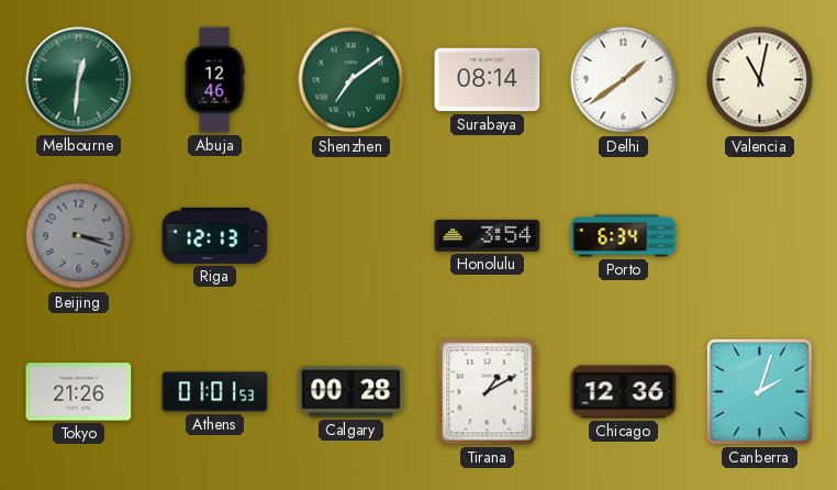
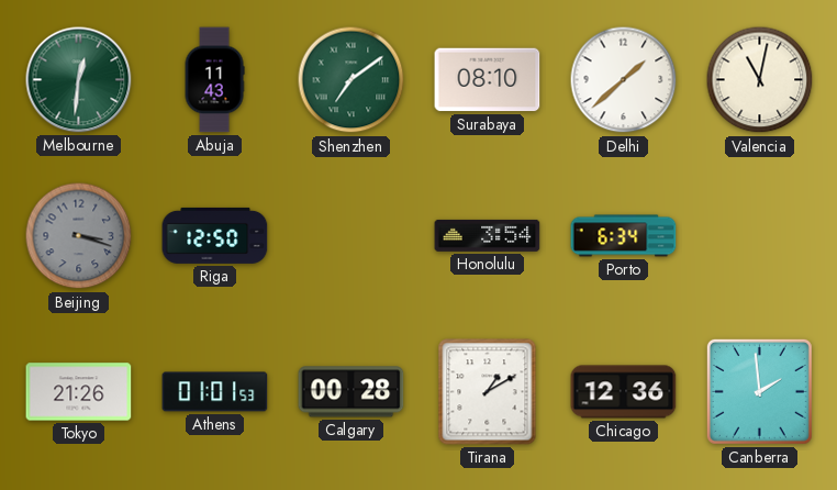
Abuja: 12:46 -> 11:43
Surabaya: 08:14 -> 08:10
Delhi: 1:39 -> 1:38
Riga: 12:13 -> 12:50
Canberra: 2:03 -> 1:59
